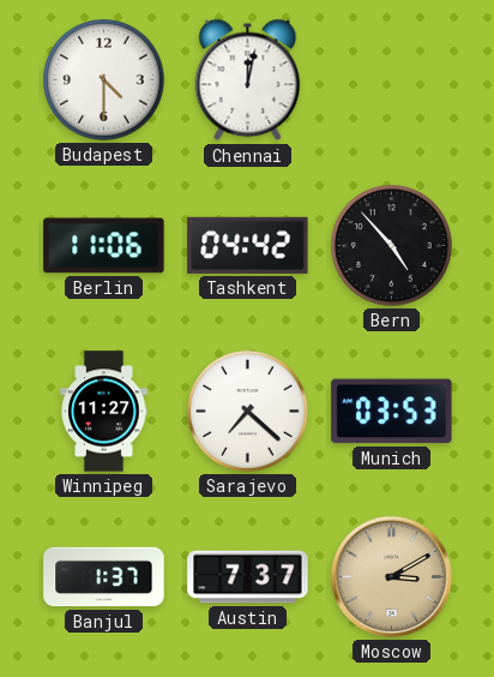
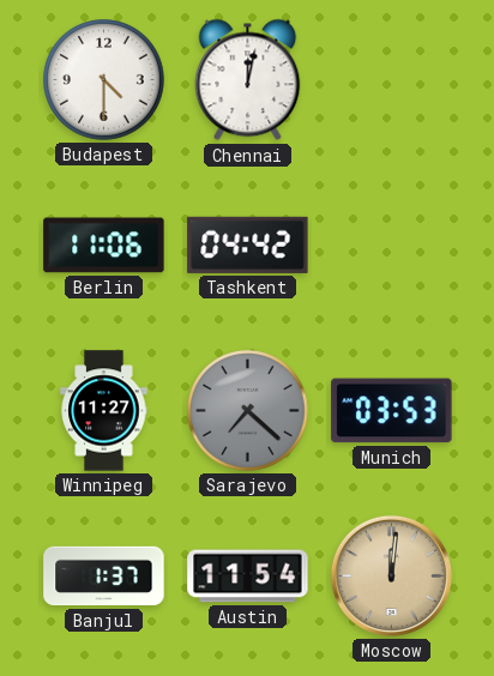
Bern: 4:53 -> none
Sarajevo dial: white -> grey
Austin: 7:37 -> 11:54
Moscow: 3:10 -> 12:01
